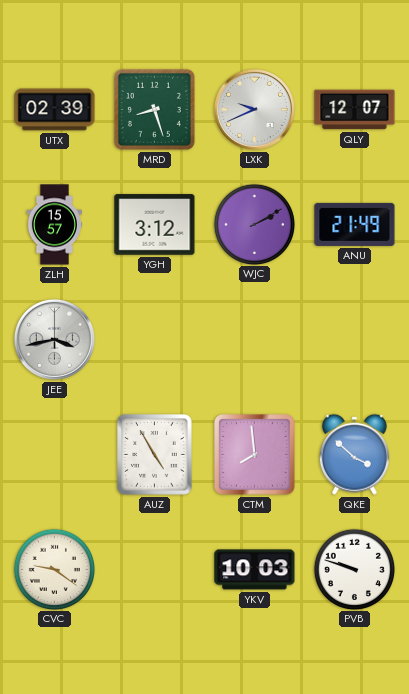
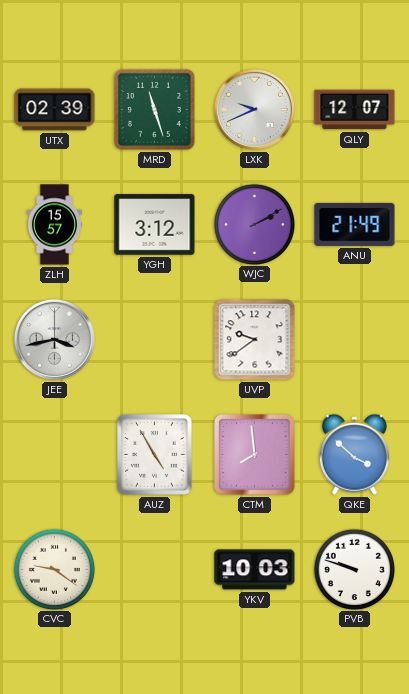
MRD: 8:27 -> 11:27
UVP: none -> 9:39
